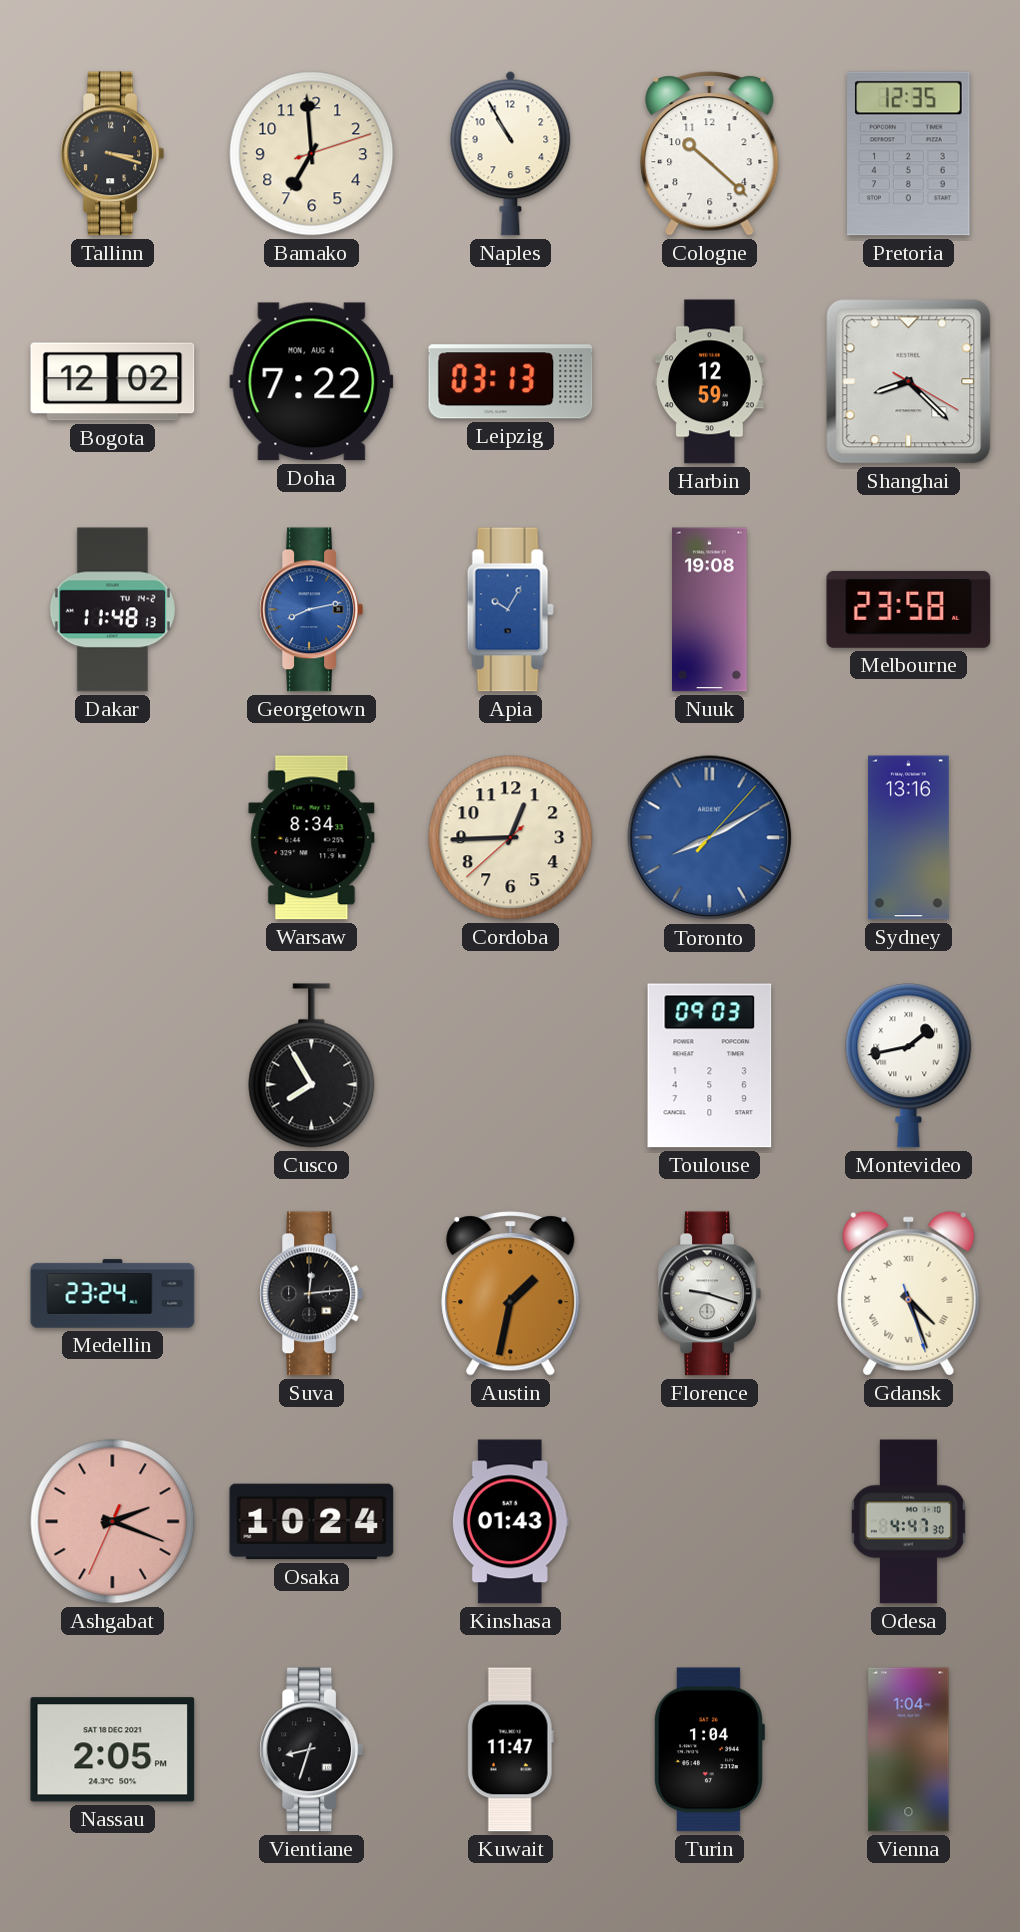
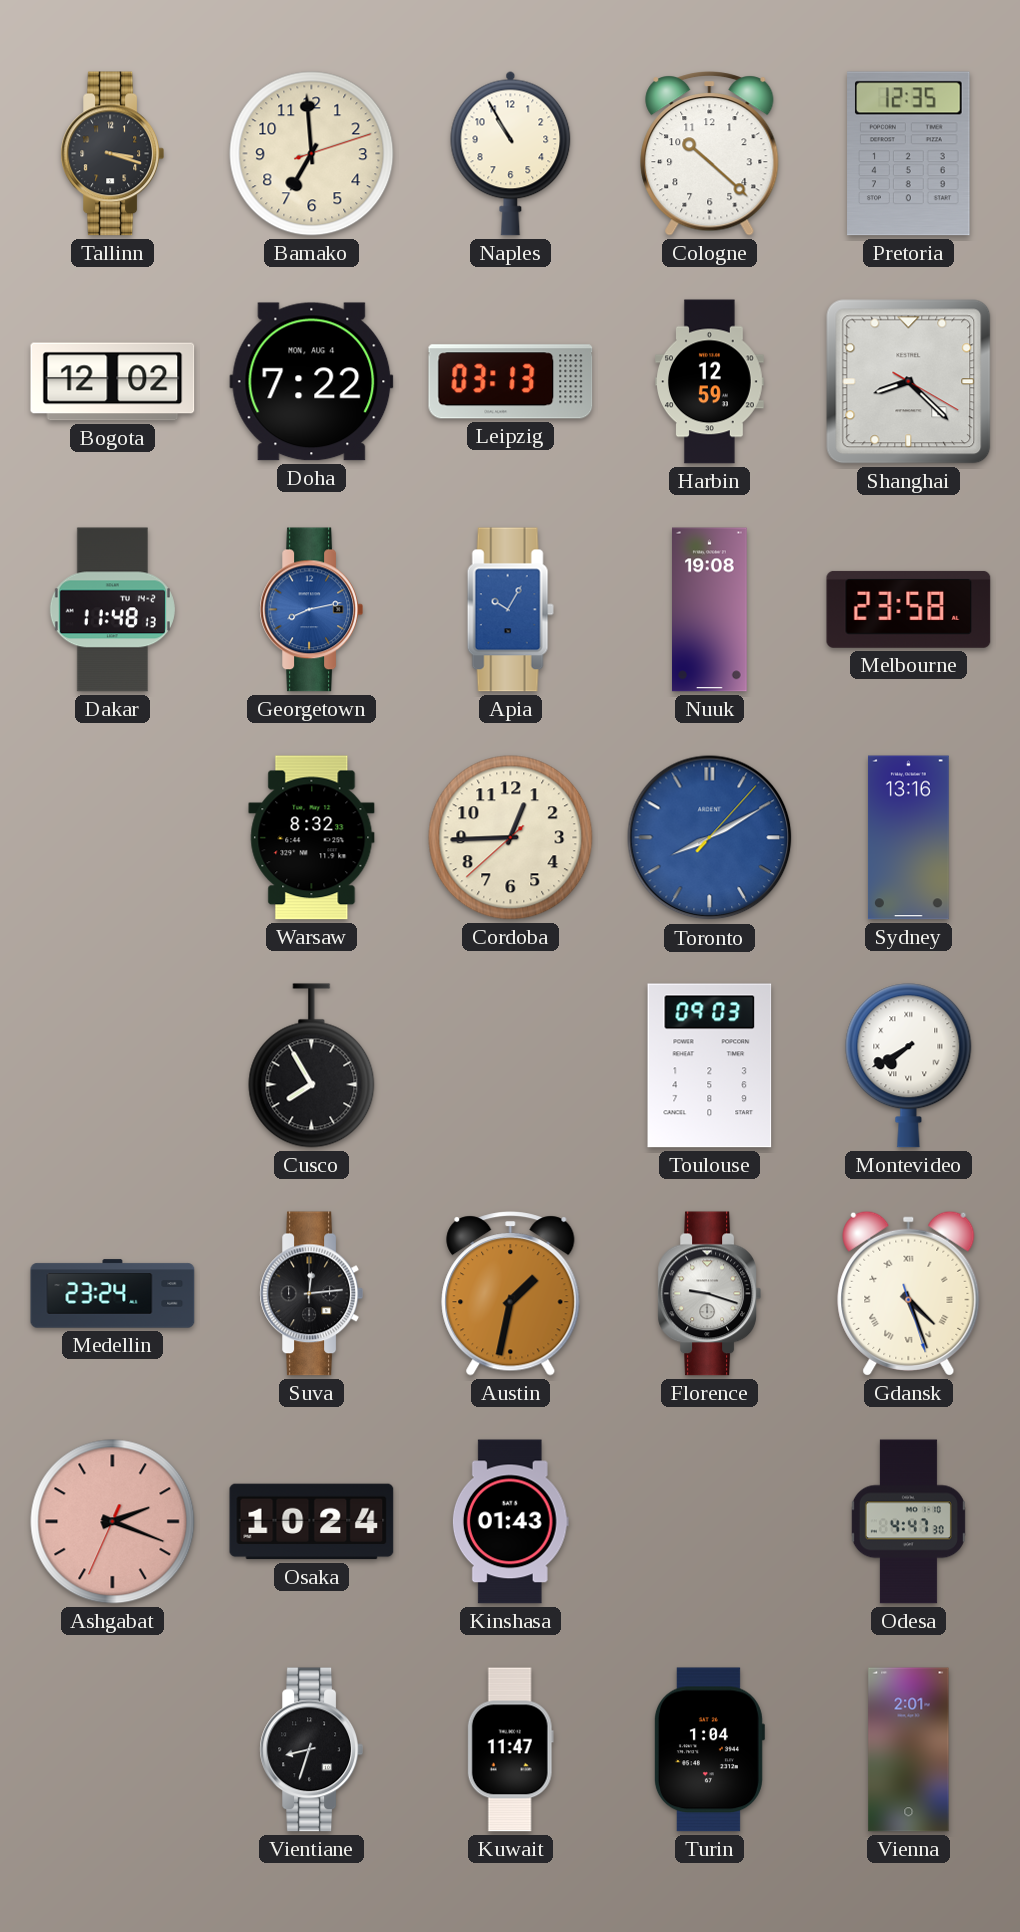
Warsaw: 8:34 -> 8:32
Montevideo: 1:43 -> 7:40
Nassau: 2:05 -> none
Vienna: 1:04 -> 2:01
